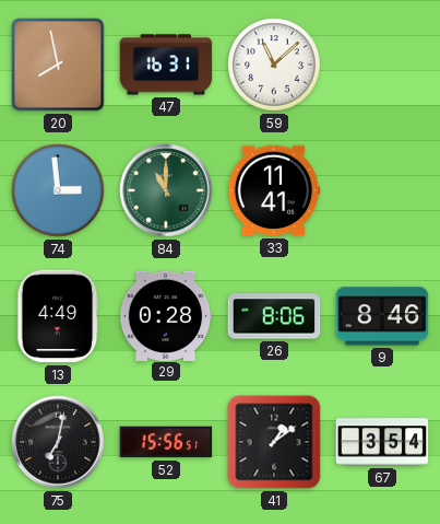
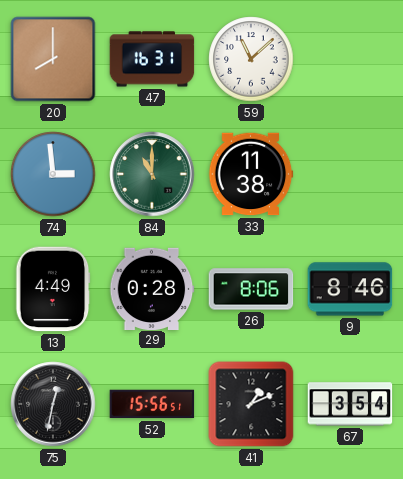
20: 7:58 -> 8:00
33: 11:41 -> 11:38
75: 7:02 -> 12:32
41: 1:09 -> 1:11
